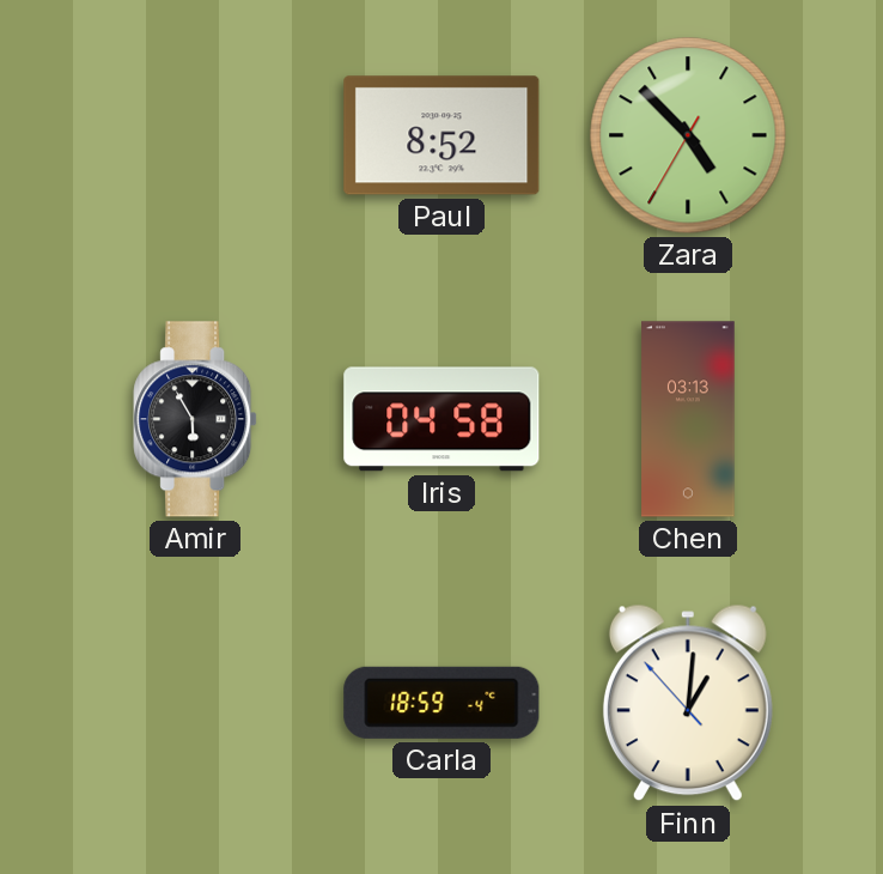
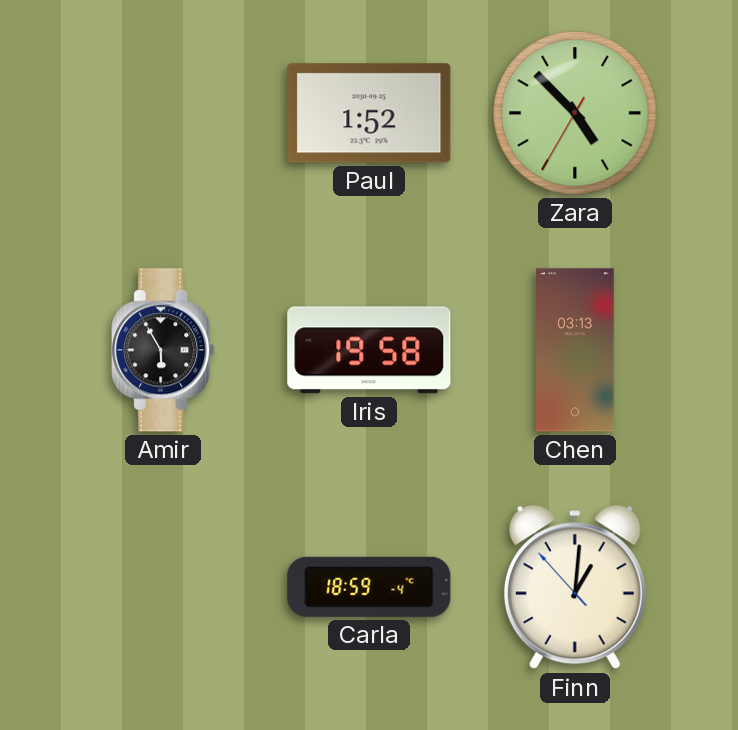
Paul: 8:52 -> 1:52
Iris: 04:58 -> 19:58
